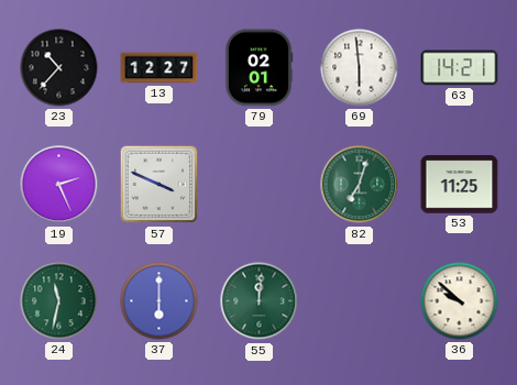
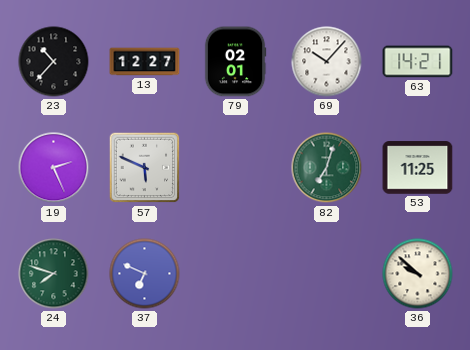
69: 5:59 -> 10:07
57: 3:49 -> 5:49
24: 11:32 -> 7:48
37: 6:00 -> 6:49
55: 12:01 -> none
